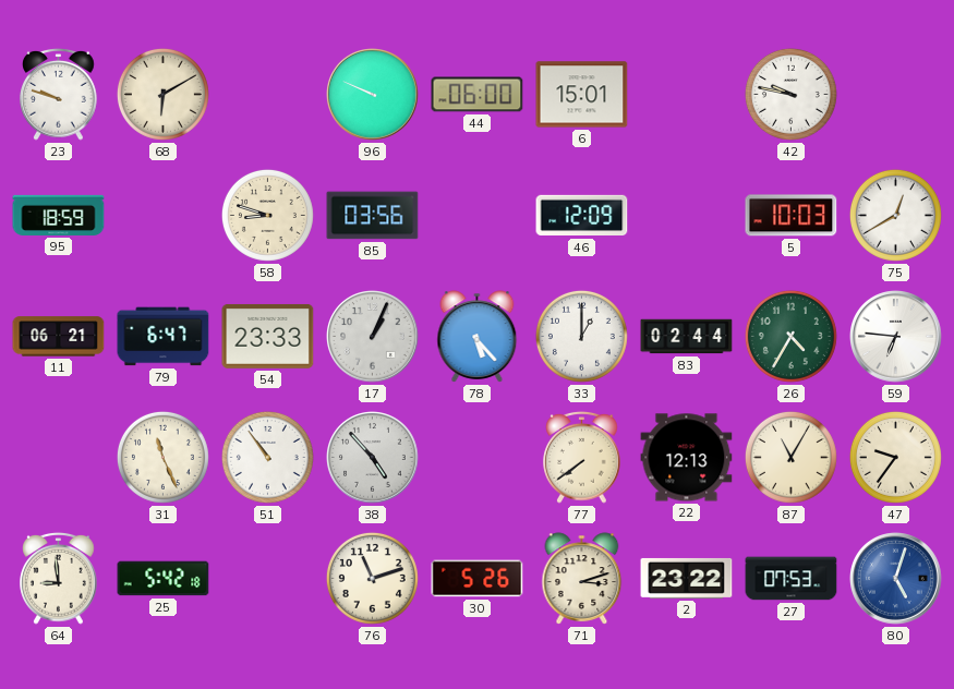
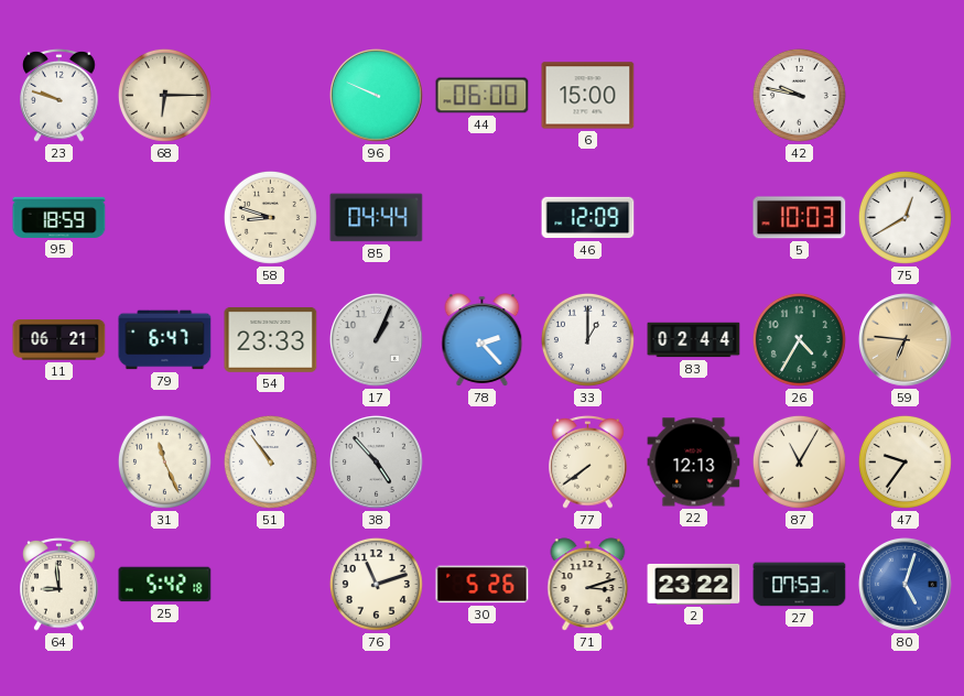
68: 6:10 -> 6:15
6: 15:01 -> 15:00
85: 03:56 -> 04:44
78: 5:23 -> 2:23
59 dial: white -> champagne
